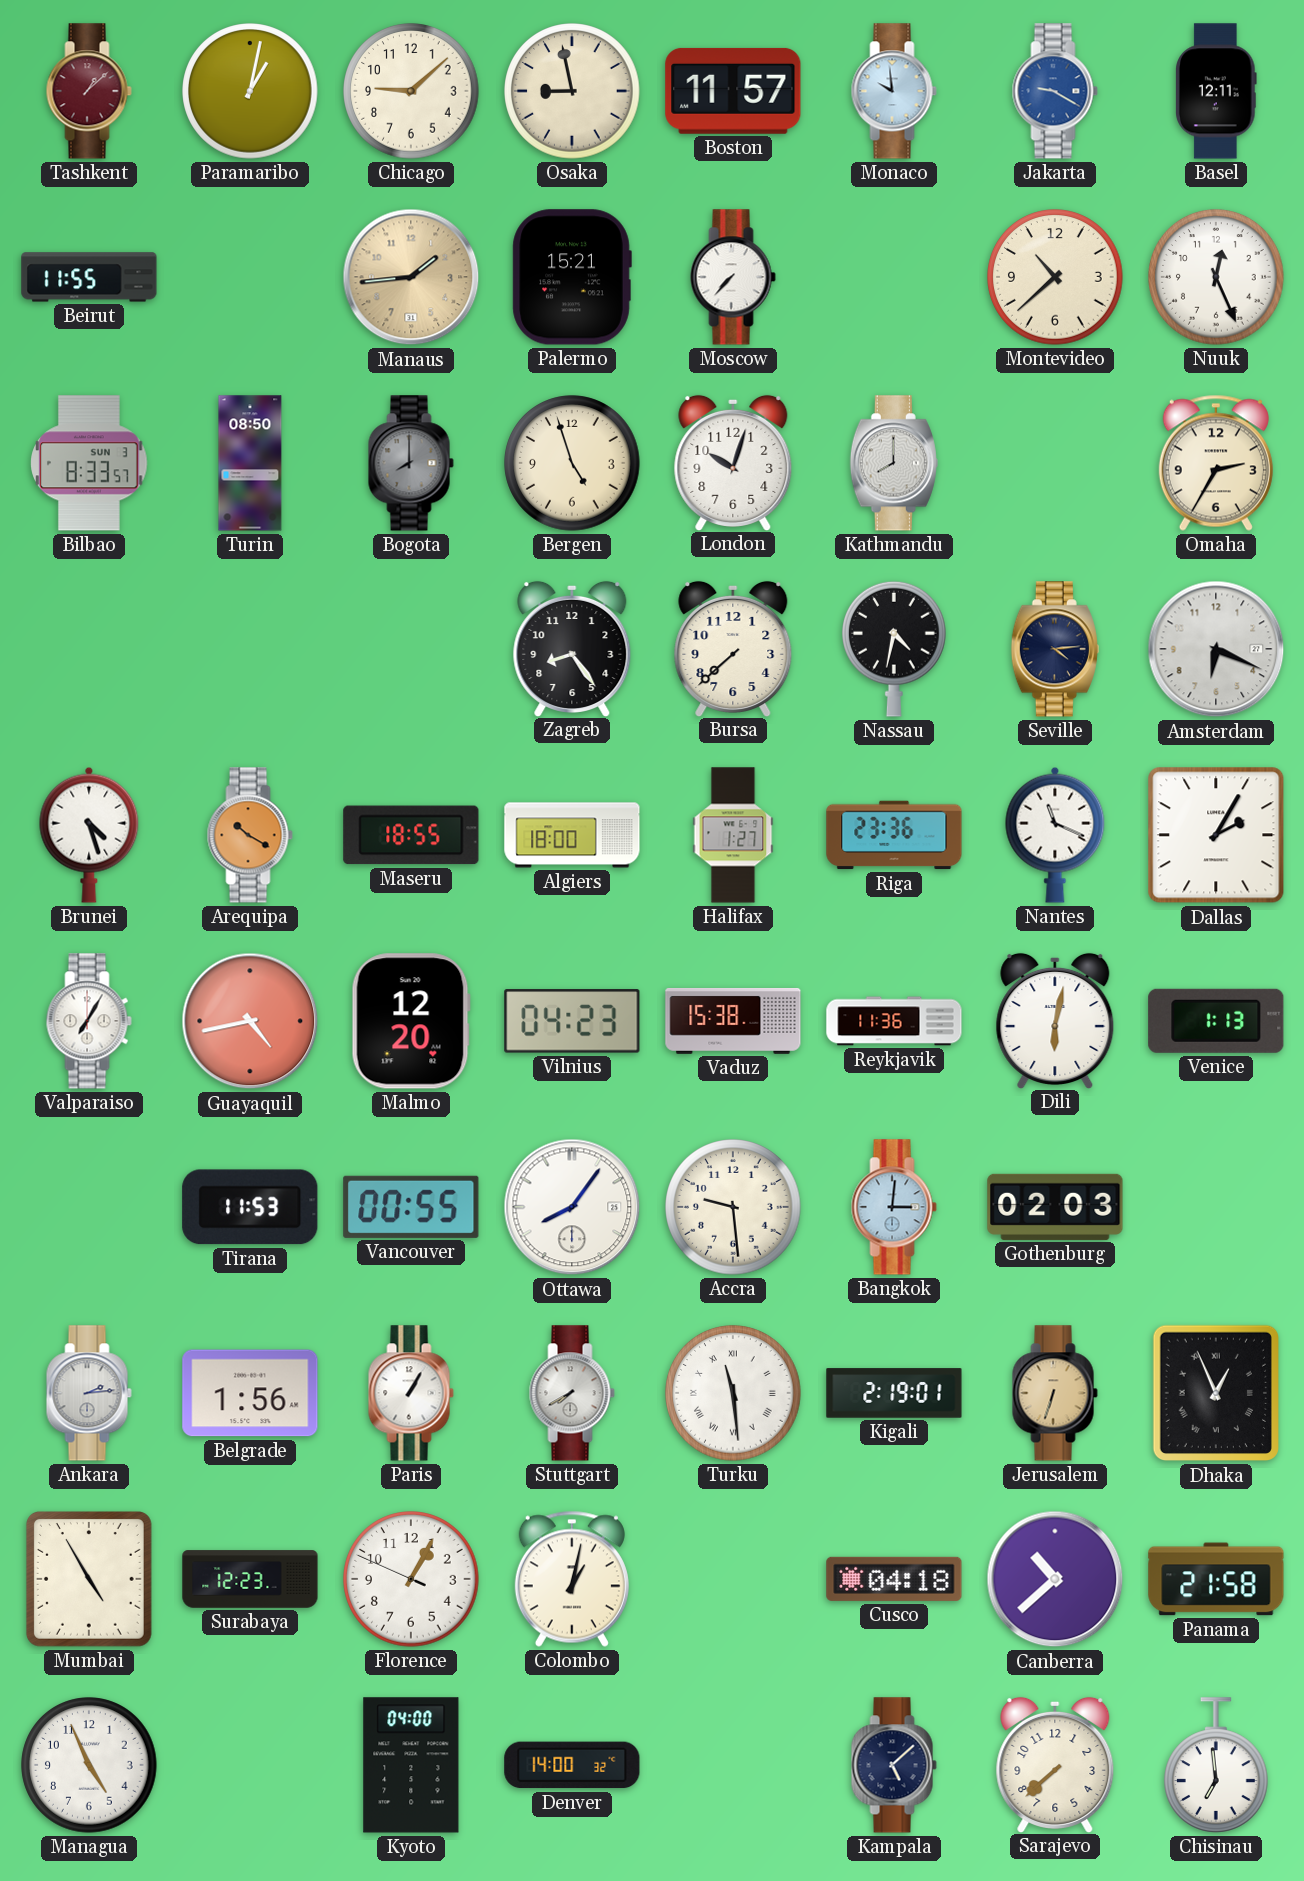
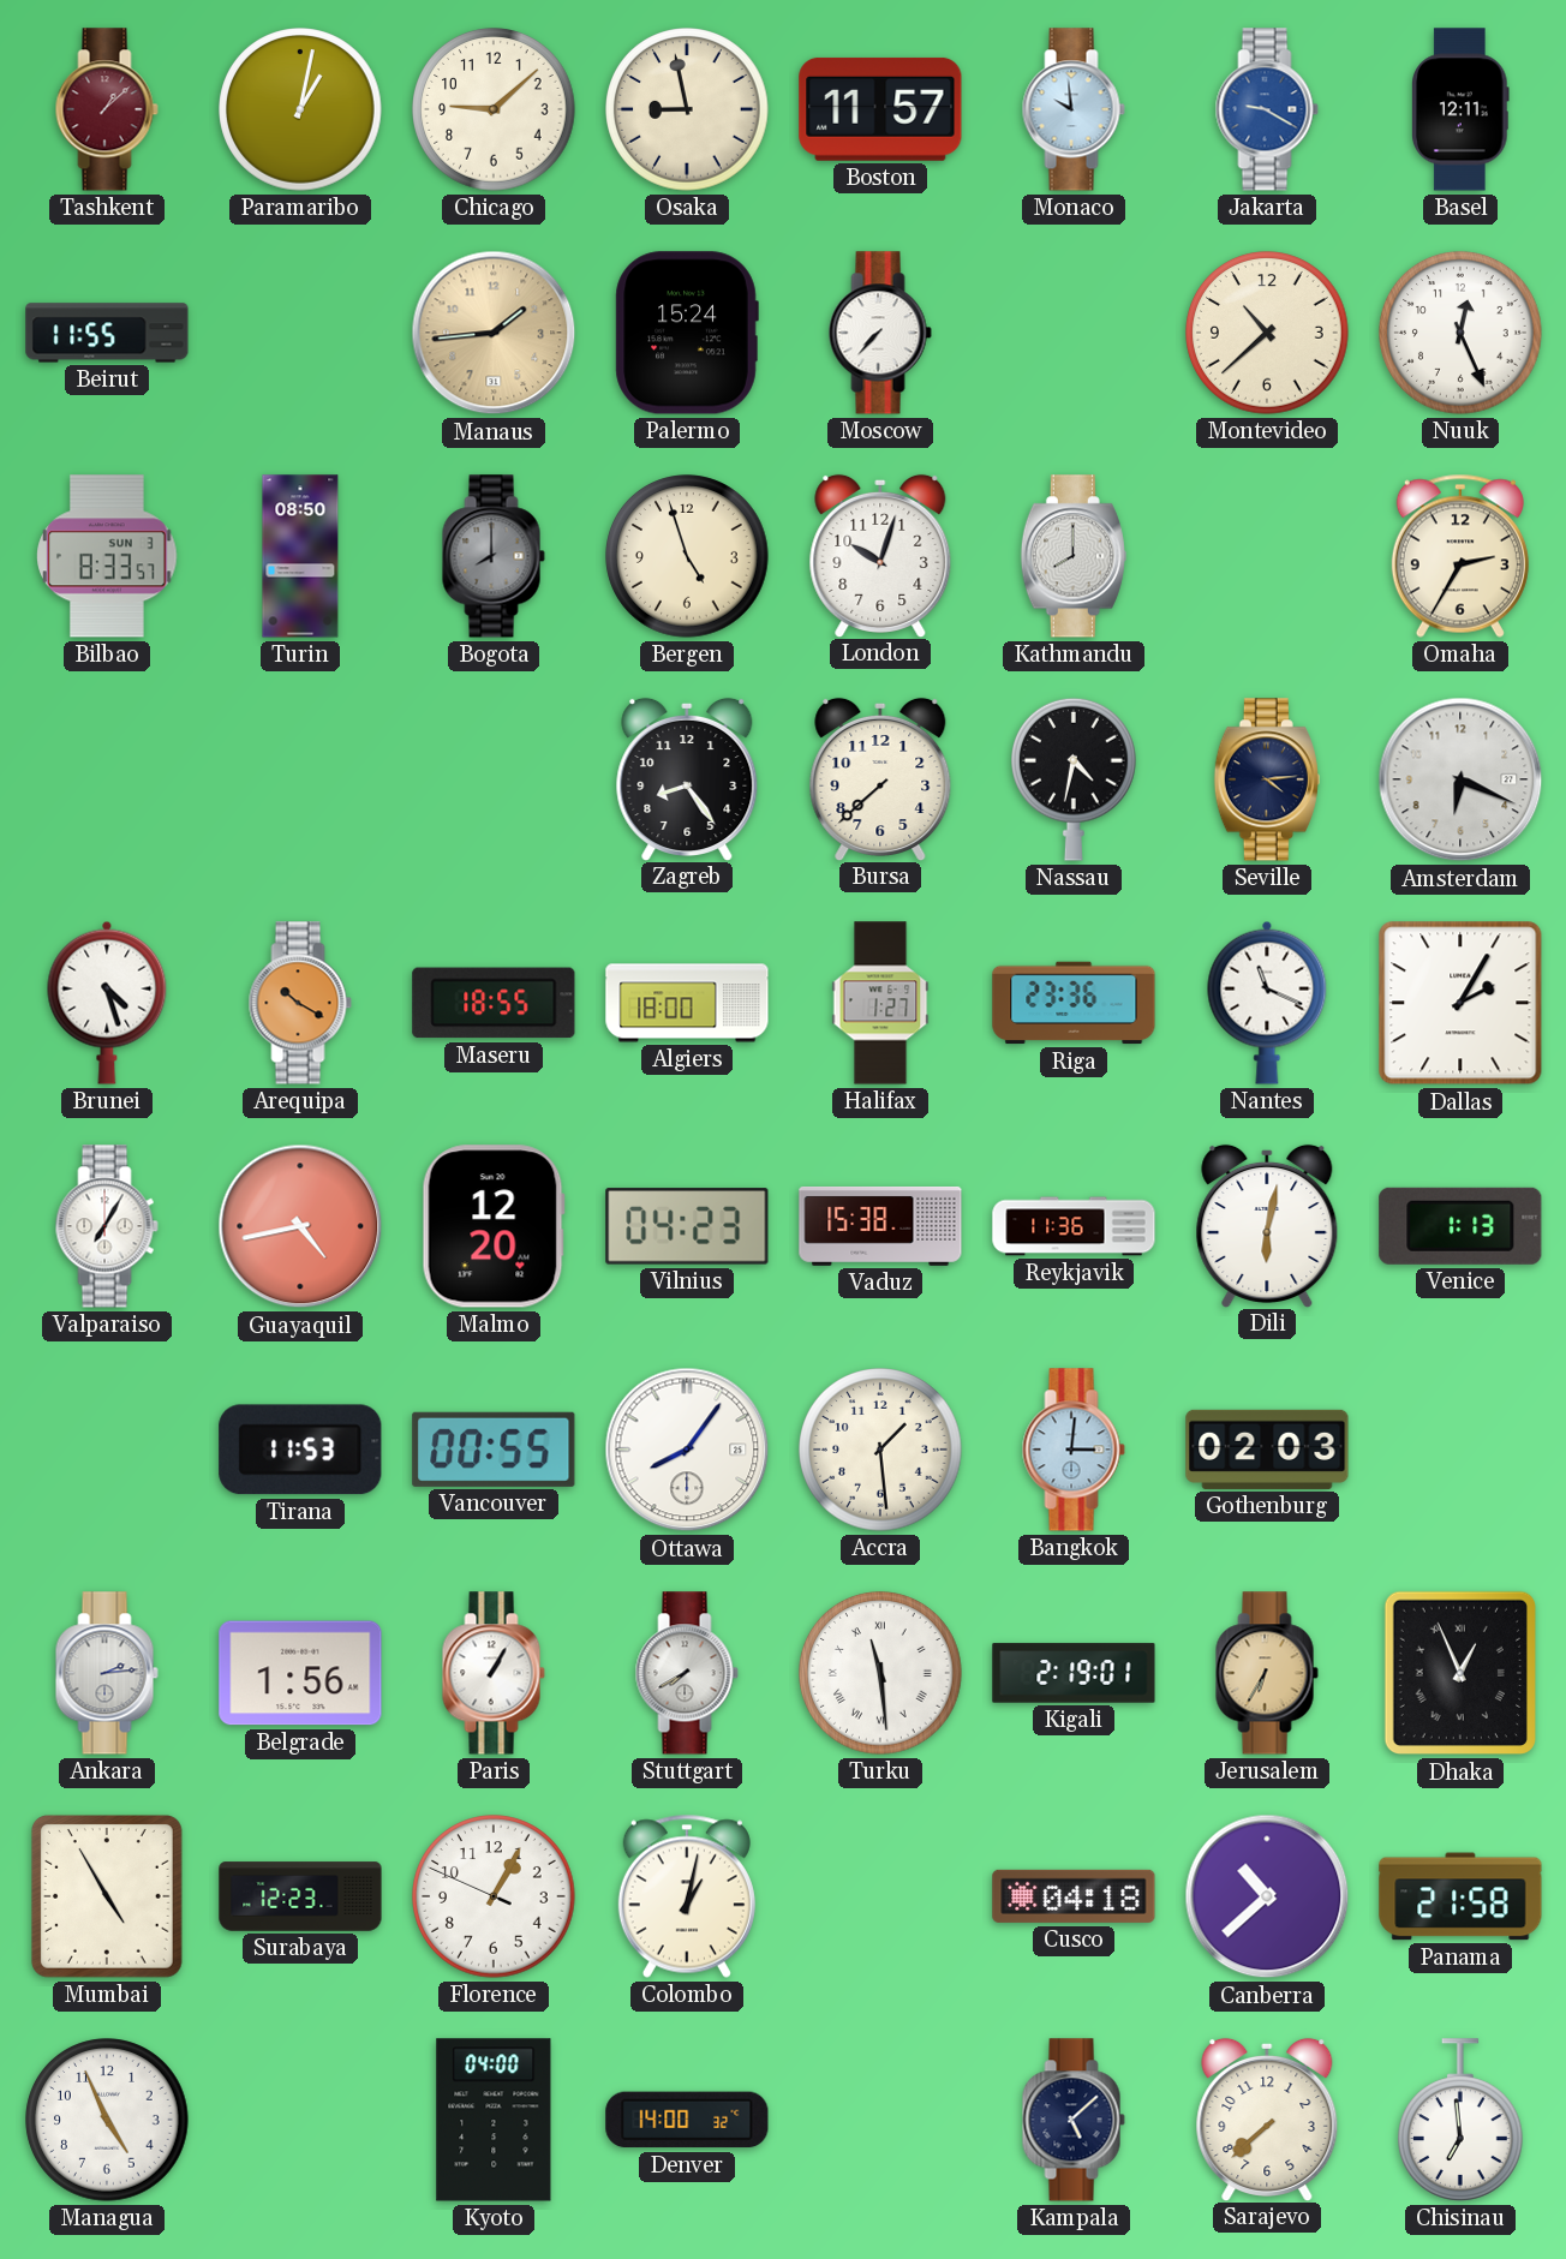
Palermo: 15:21 -> 15:24
Accra: 9:29 -> 1:29
Jerusalem: 6:33 -> 6:35
